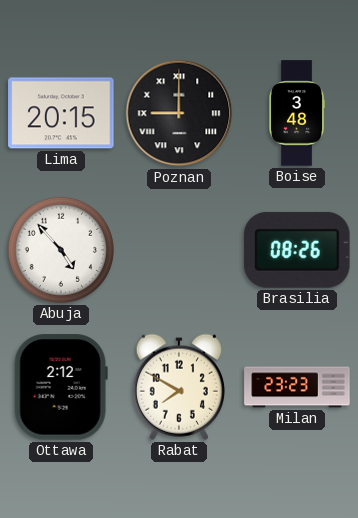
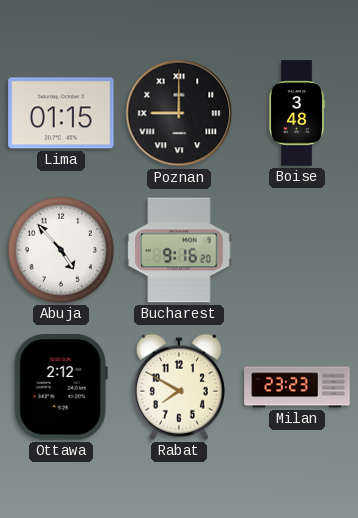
Lima: 20:15 -> 01:15
Bucharest: none -> 9:16
Brasilia: 08:26 -> none
